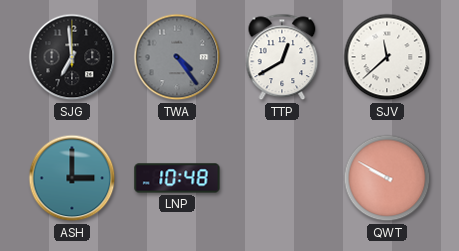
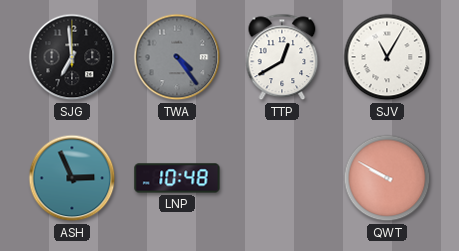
SJV: 11:38 -> 11:05
ASH: 3:00 -> 2:56
